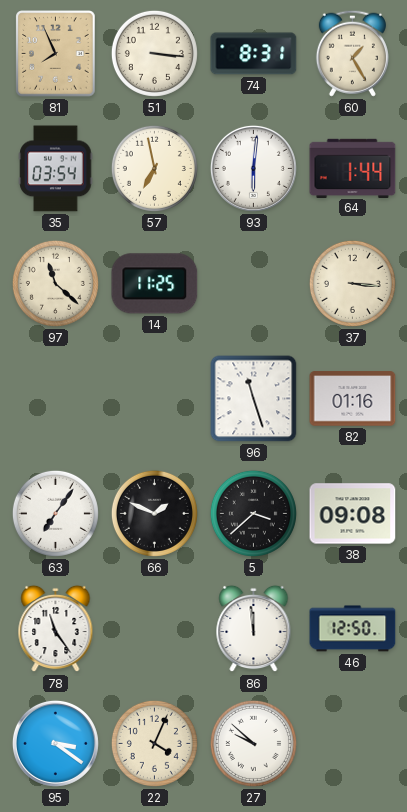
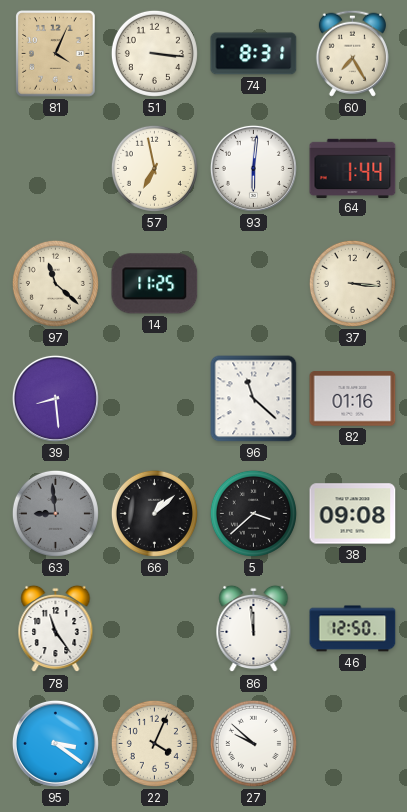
81: 7:56 -> 4:04
60: 1:25 -> 7:25
35: 03:54 -> none
39: none -> 8:29
96: 11:27 -> 11:22
63: 7:06 -> 8:59
63 dial: white -> grey
66: 1:49 -> 1:08
